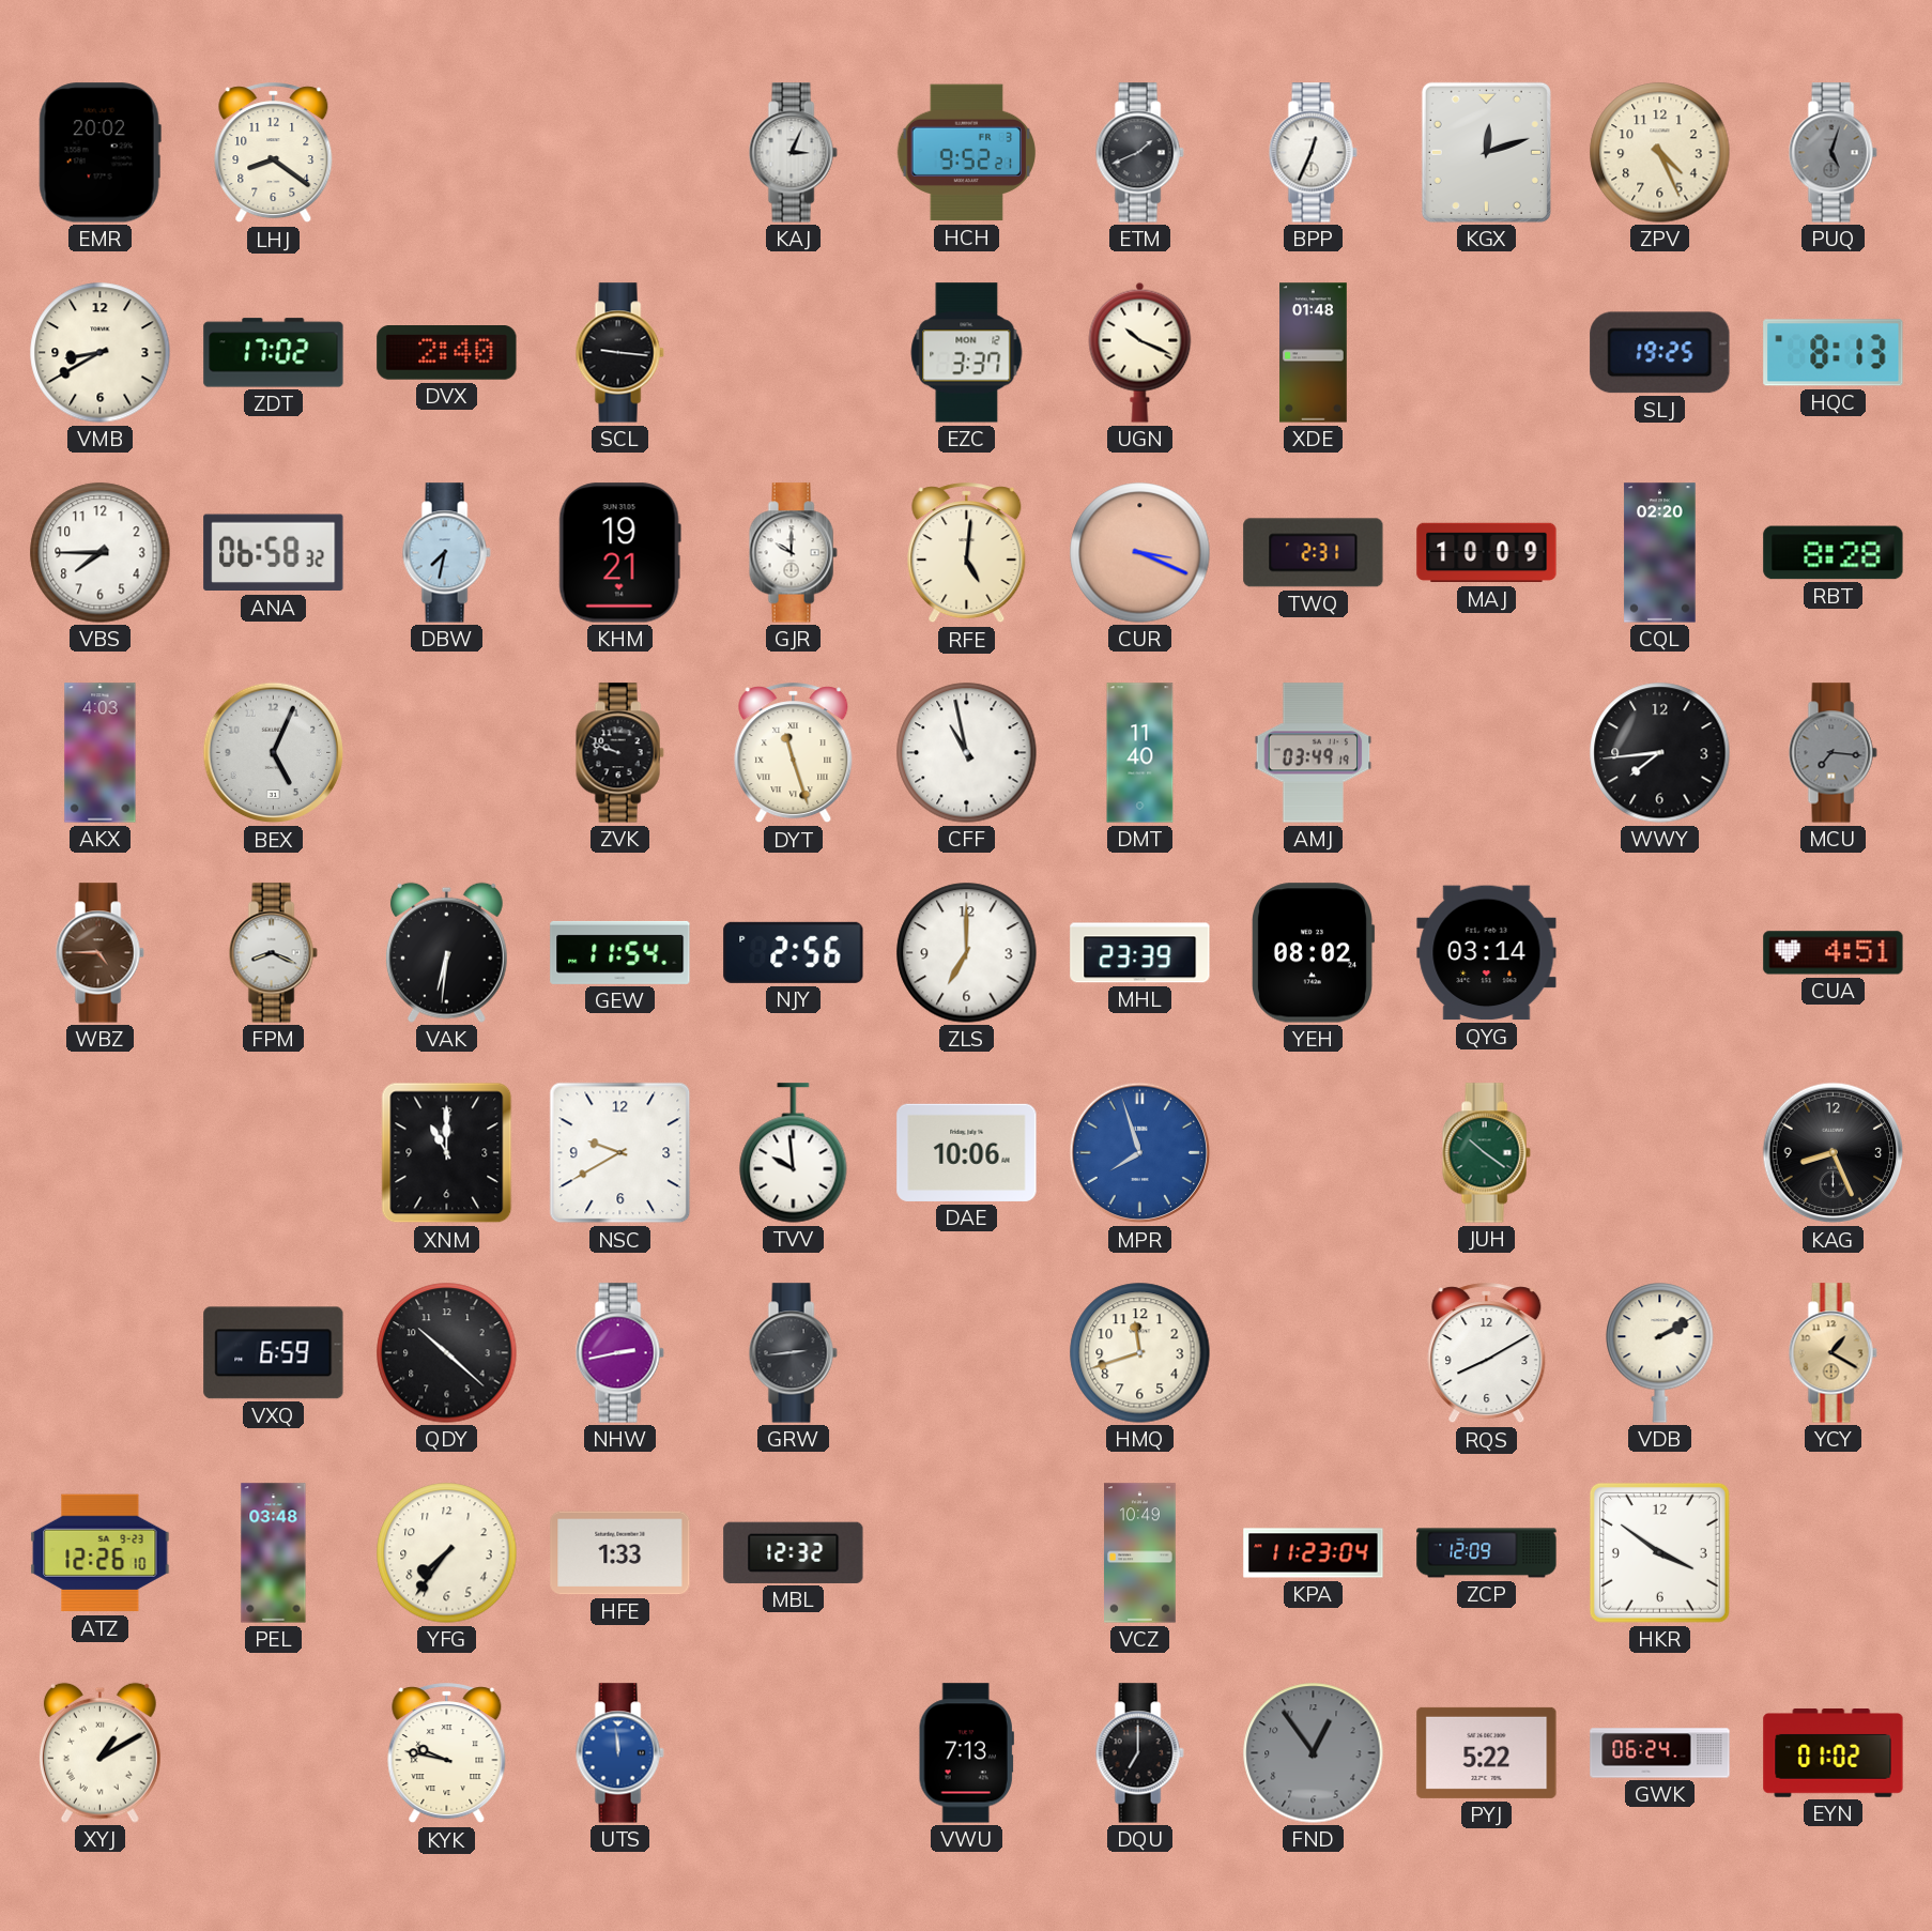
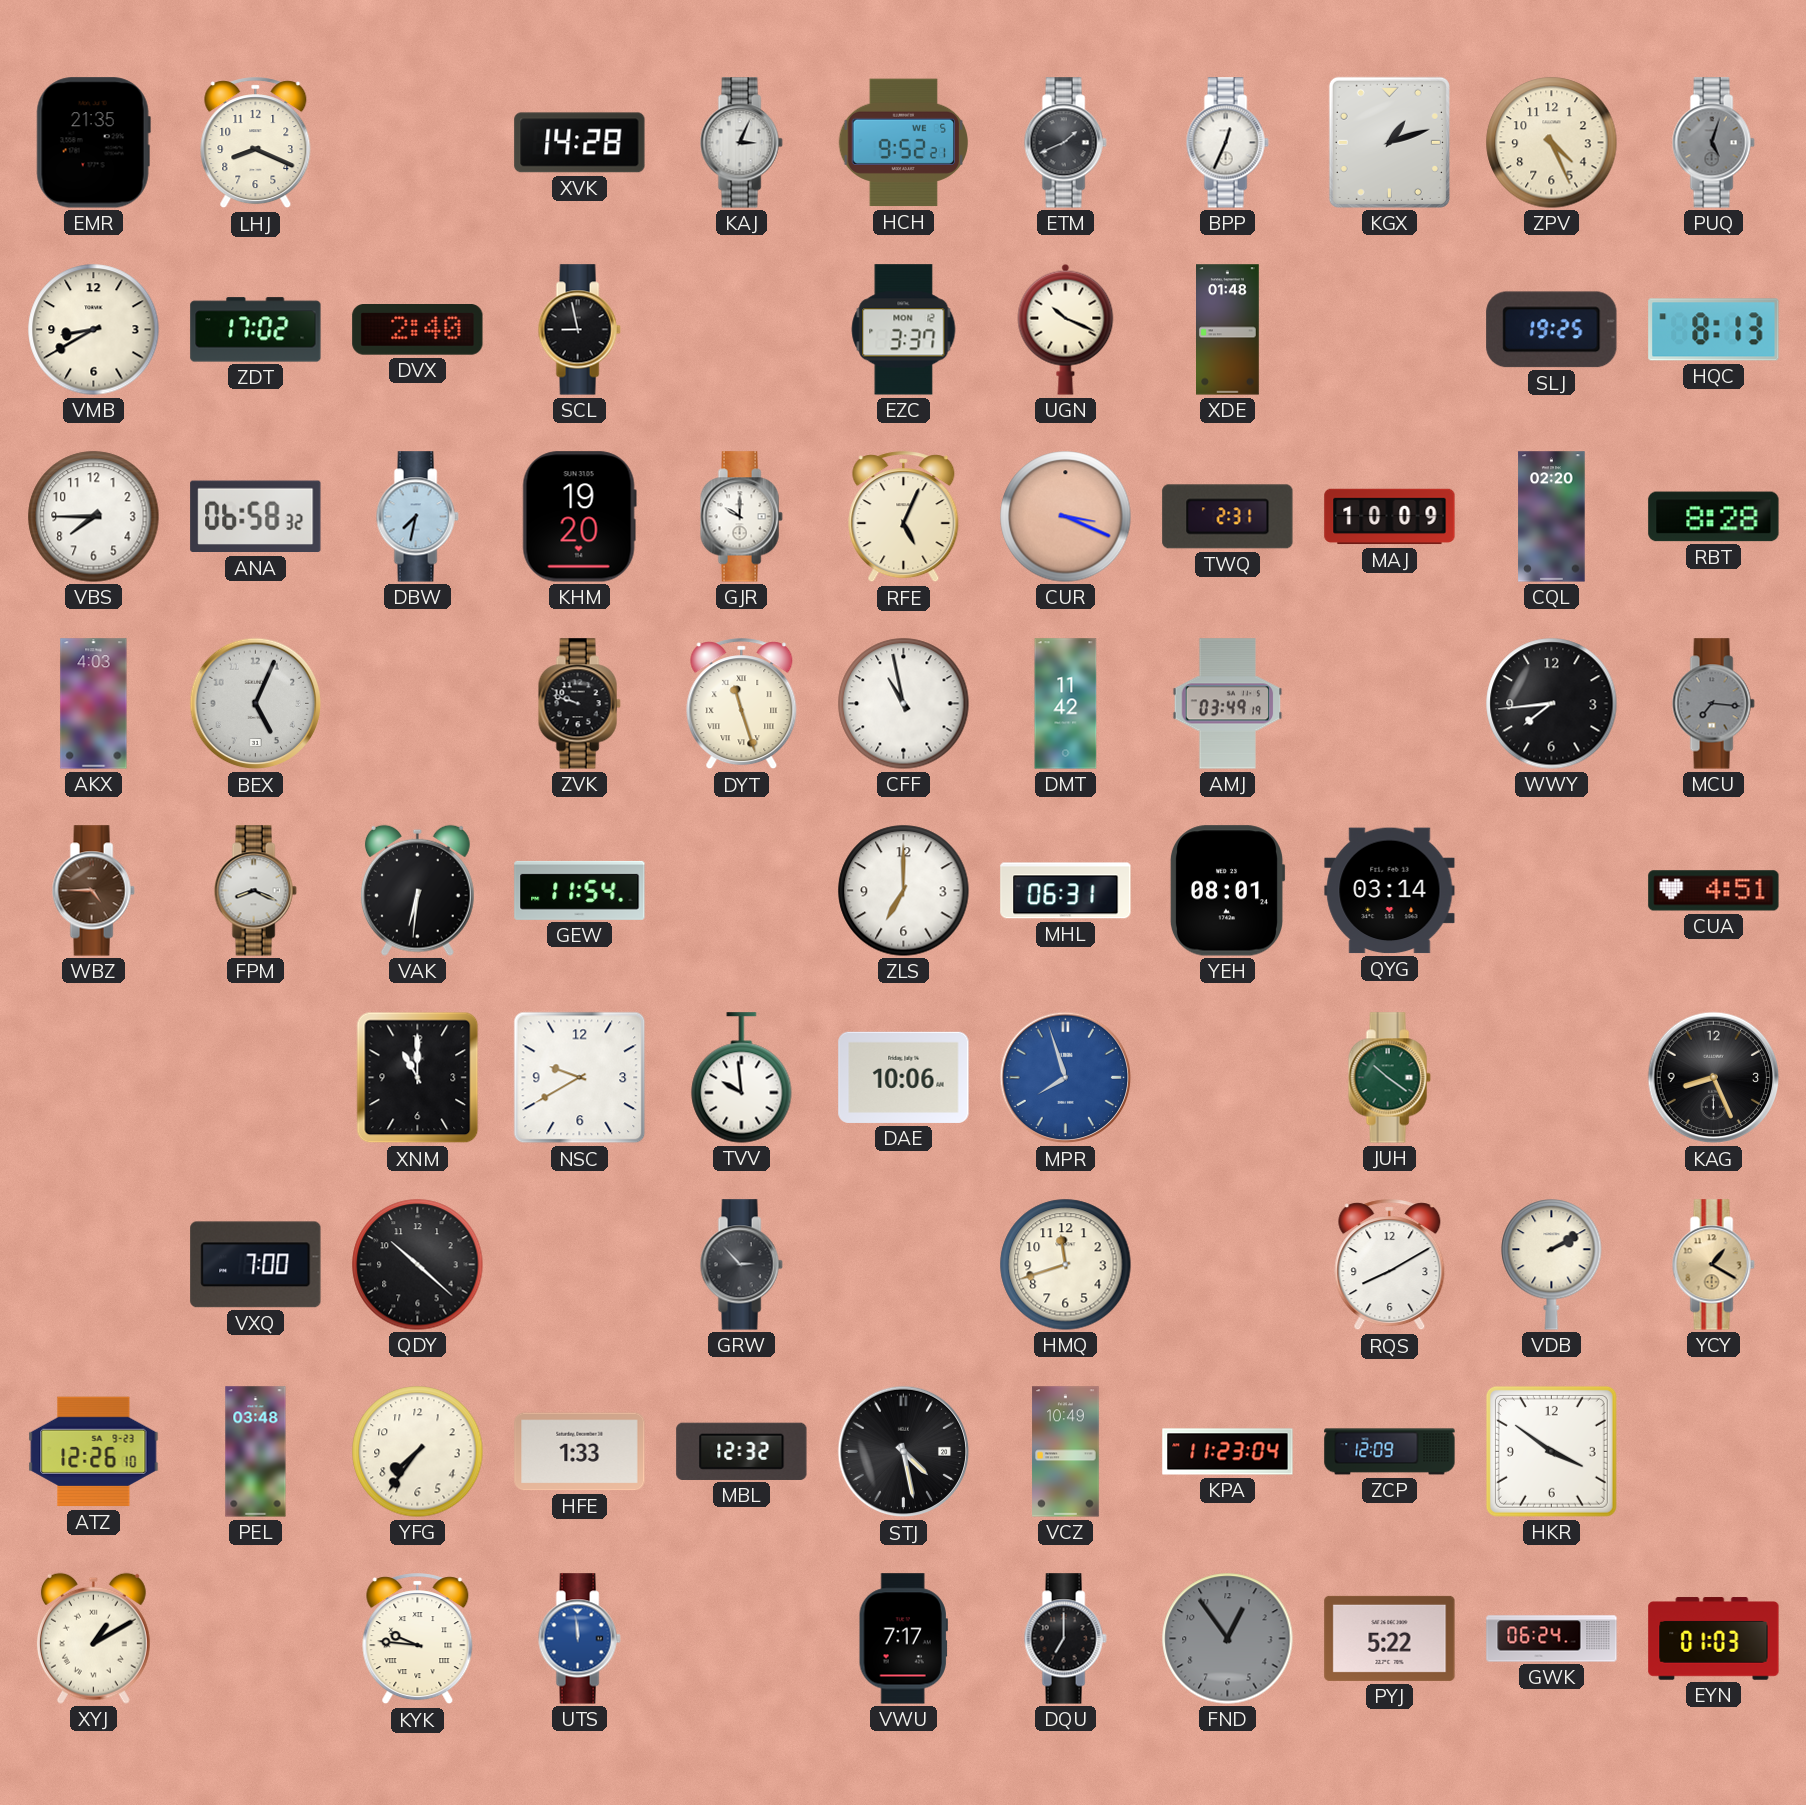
EMR: 20:02 -> 21:35
LHJ: 8:21 -> 8:19
XVK: none -> 14:28
HCH date: FR 3 -> WE 5
KGX: 12:12 -> 1:12
SCL: 9:16 -> 8:58
KHM: 19:21 -> 19:20
RFE: 5:01 -> 5:04
DMT: 11:40 -> 11:42
NJY: 2:56 -> none
MHL: 23:39 -> 06:31
YEH: 08:02 -> 08:01
VXQ: 6:59 -> 7:00
NHW: 2:43 -> none
GRW: 2:44 -> 2:53
STJ: none -> 4:28
KYK: 9:47 -> 9:46
VWU: 7:13 -> 7:17
EYN: 01:02 -> 01:03
